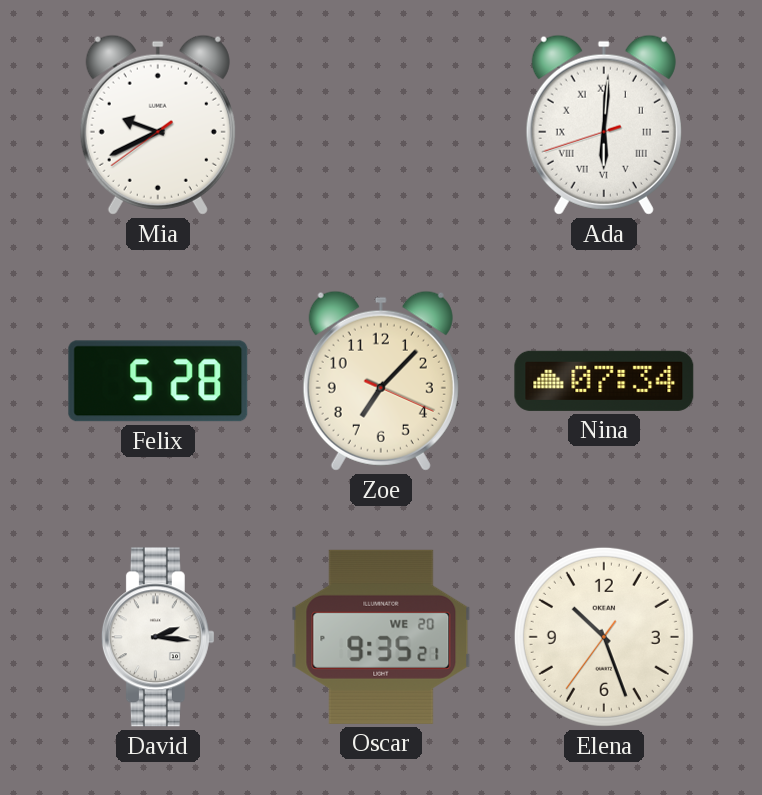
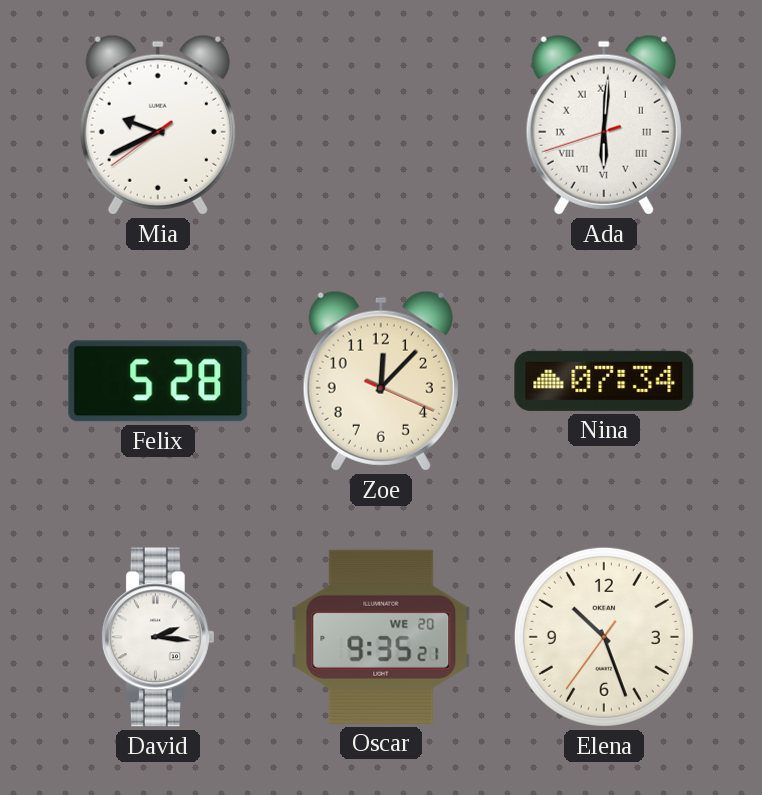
Zoe: 7:07 -> 12:07
